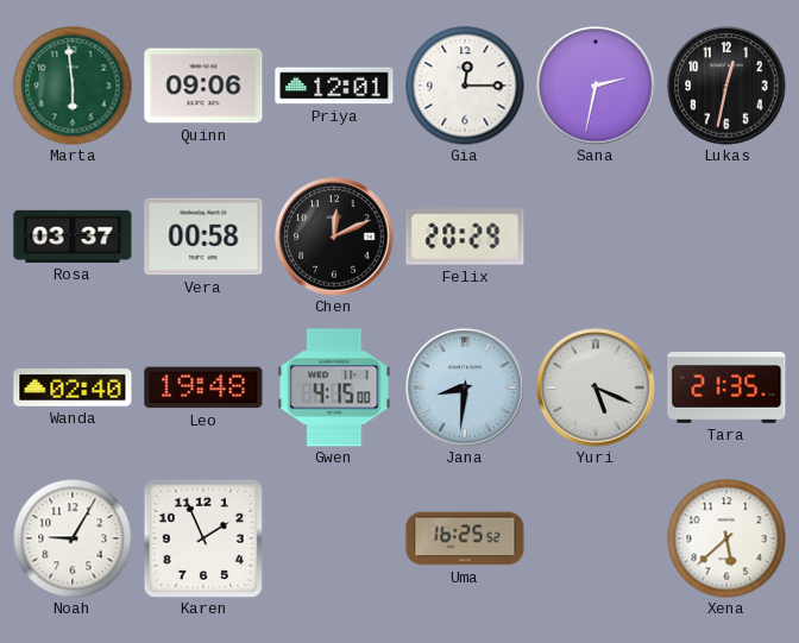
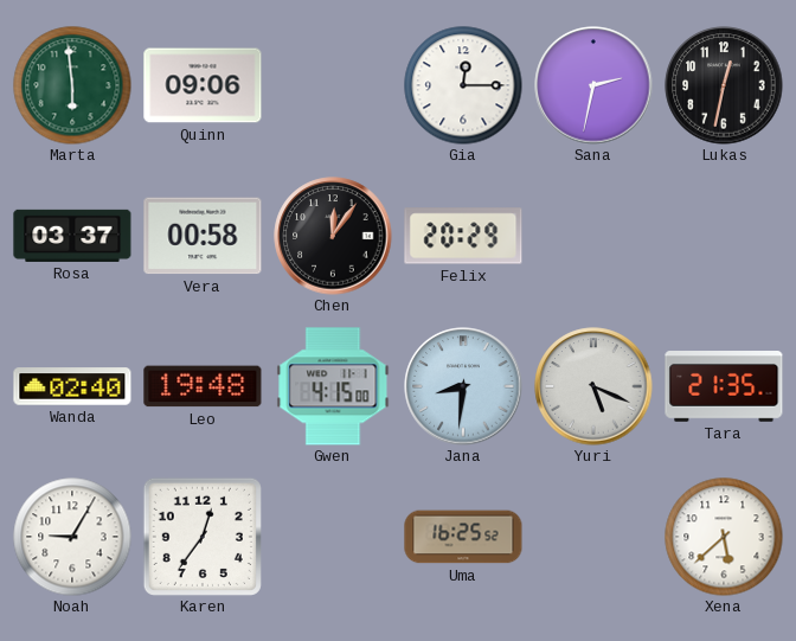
Priya: 12:01 -> none
Chen: 12:11 -> 12:06
Karen: 1:56 -> 12:36
